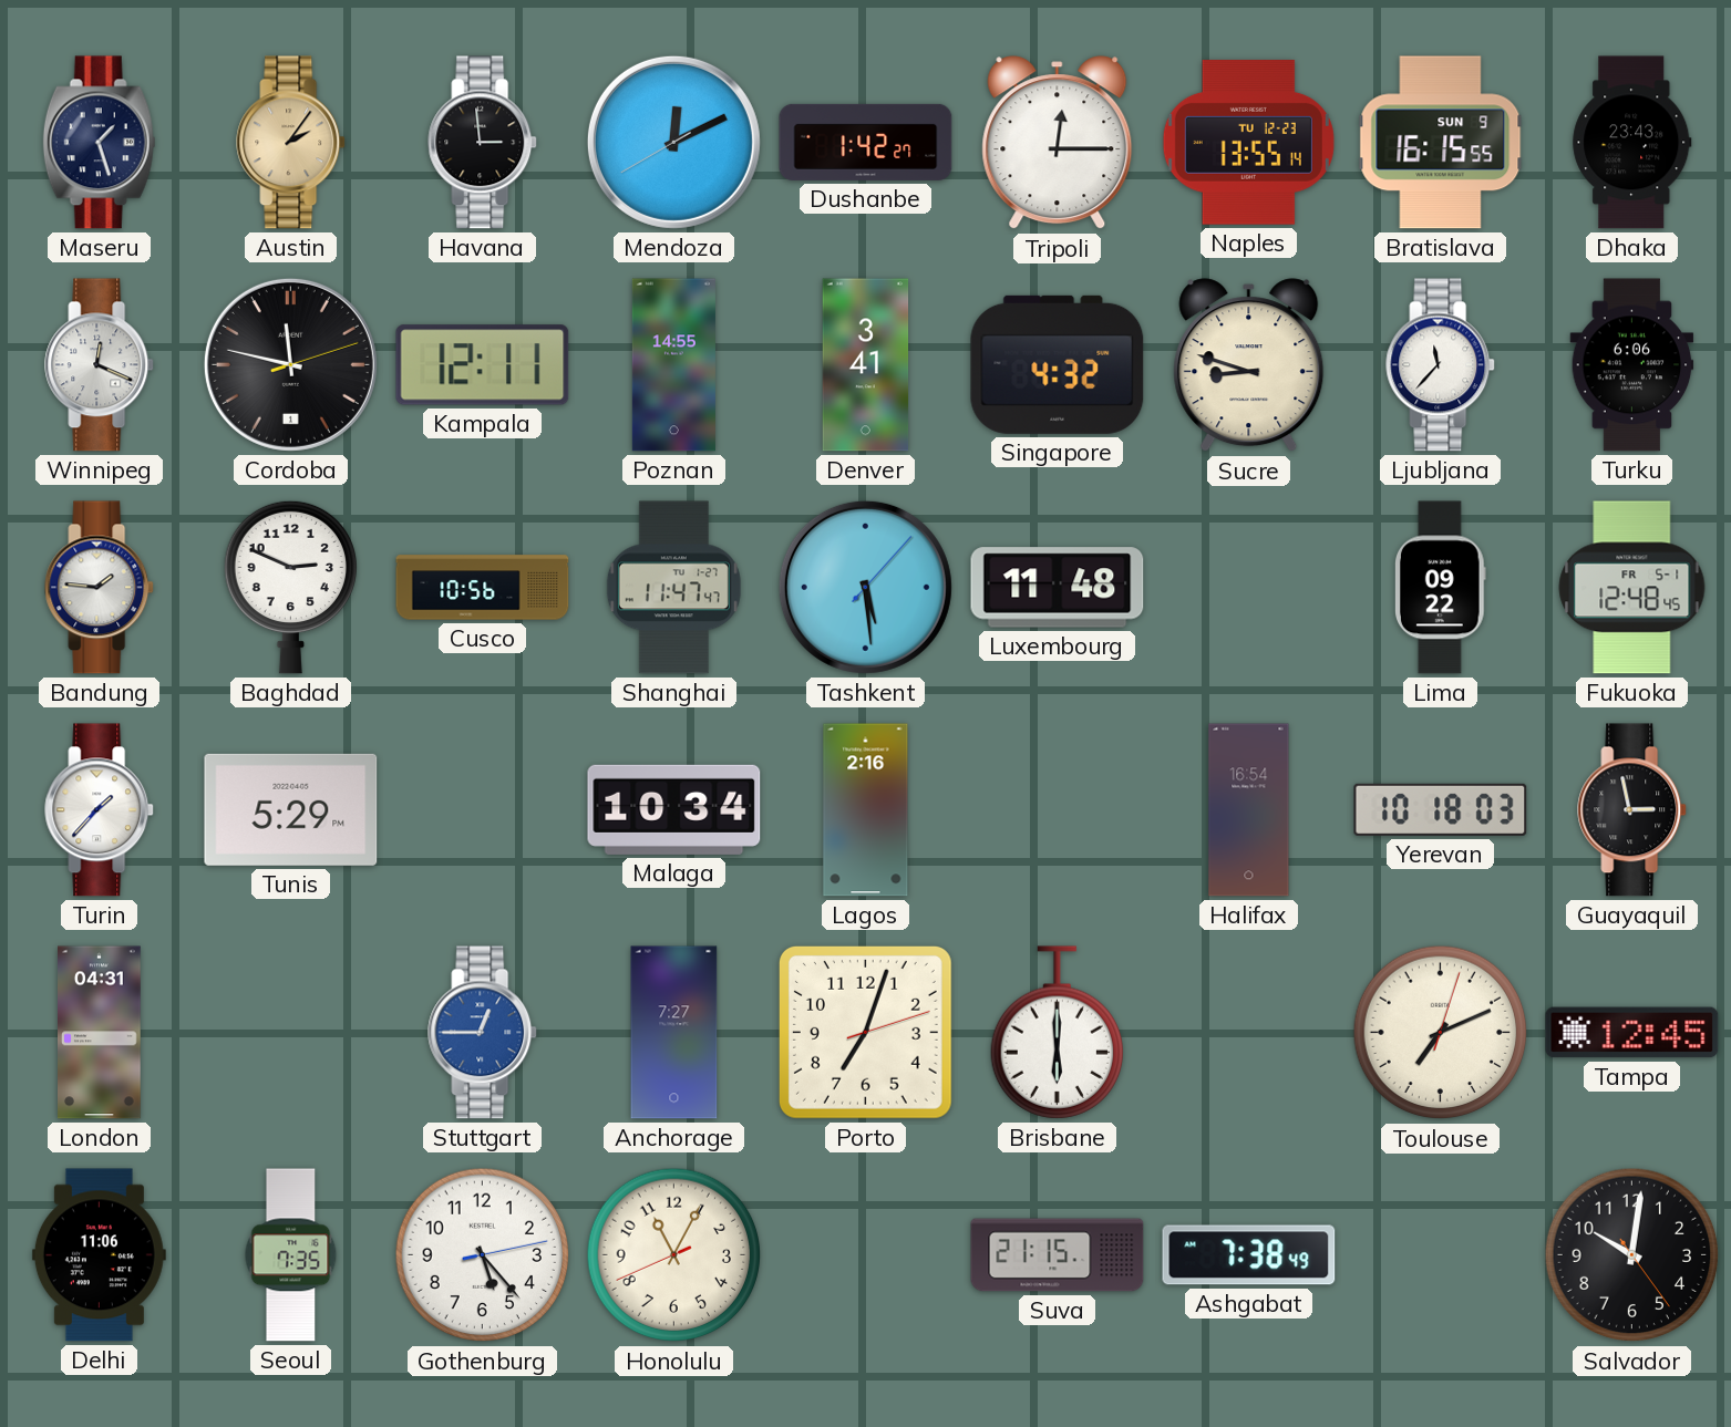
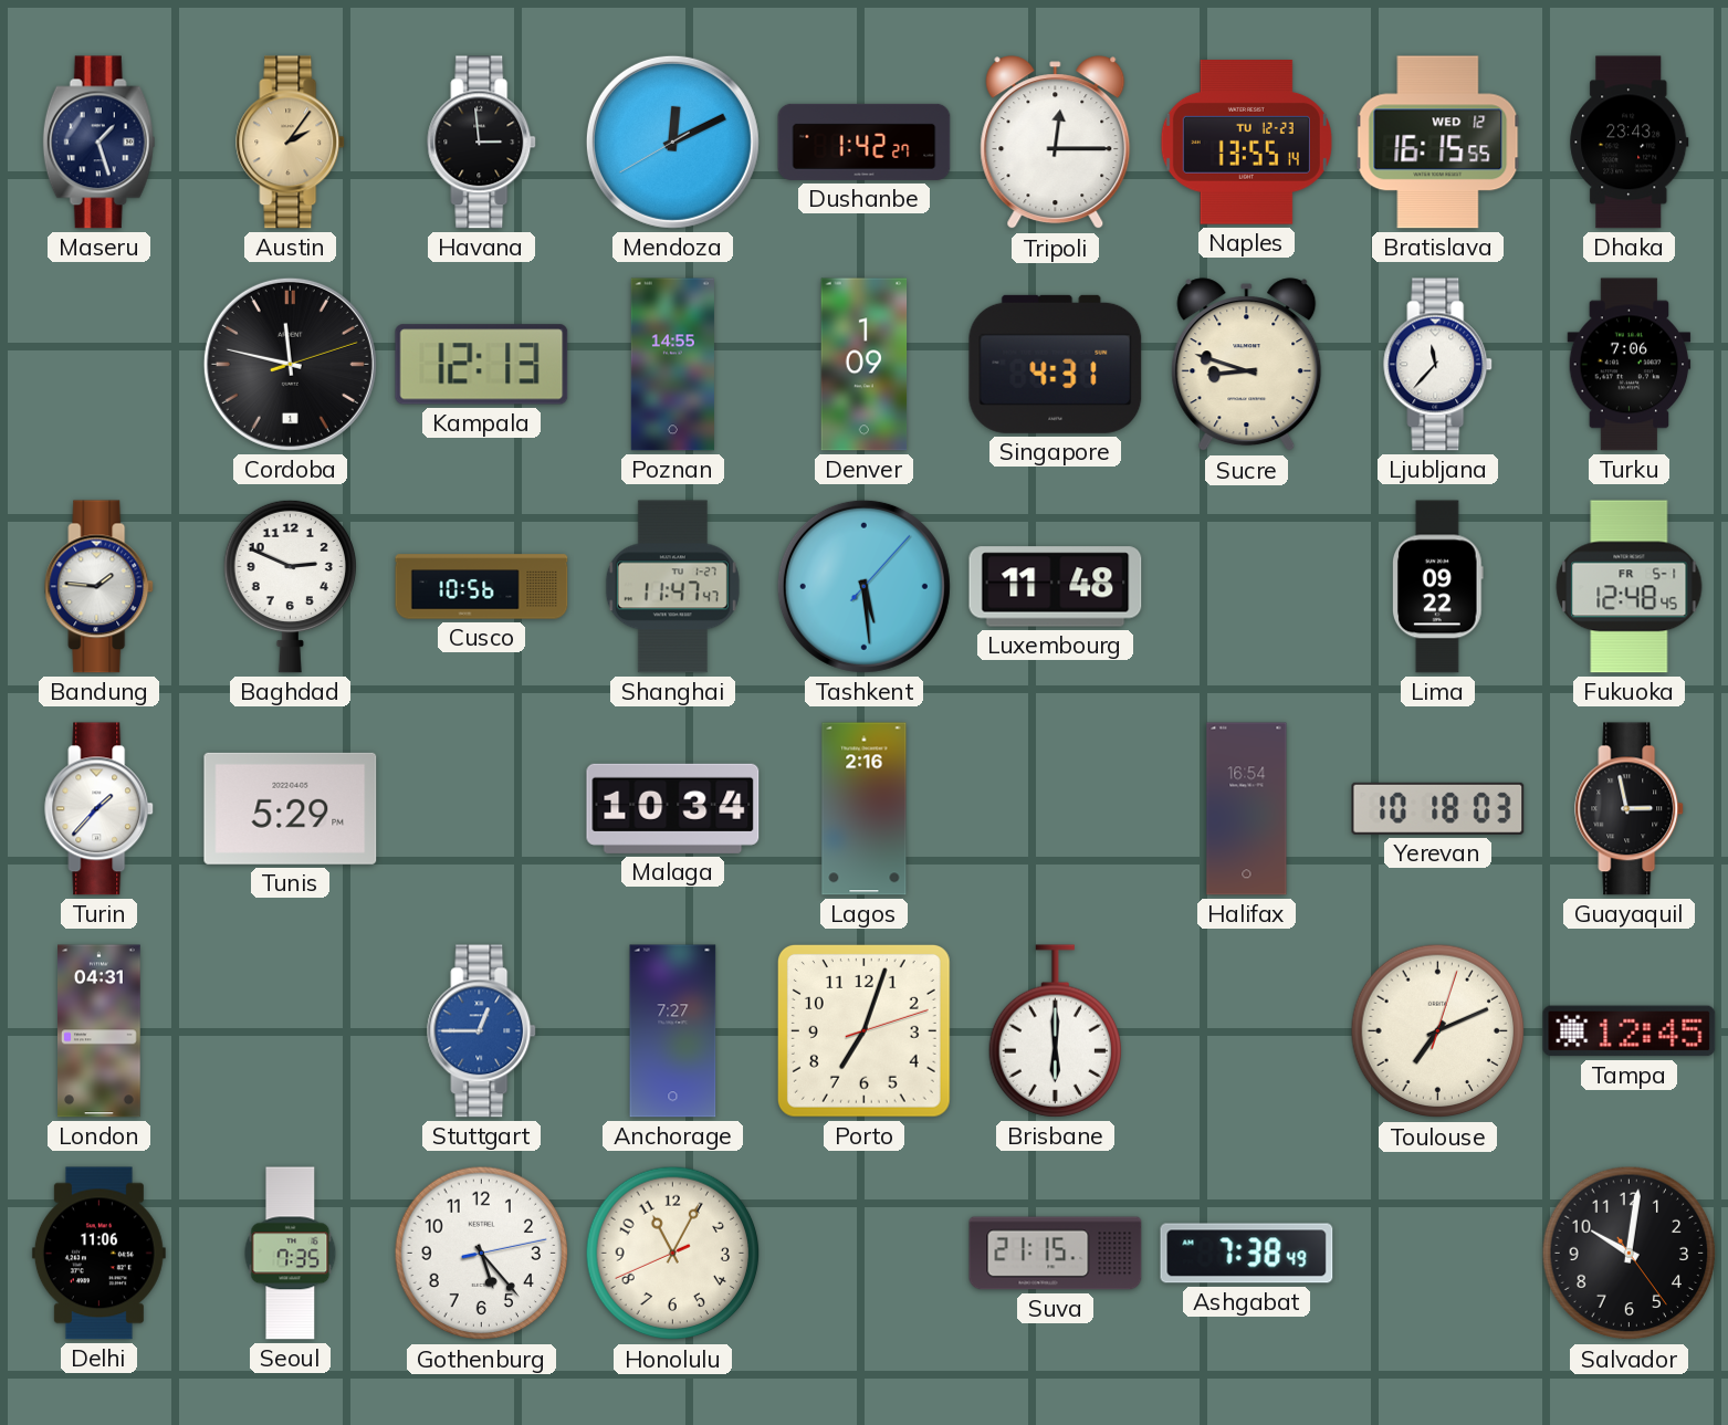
Bratislava date: SUN 9 -> WED 12
Winnipeg: 12:19 -> none
Kampala: 12:11 -> 12:13
Denver: 3:41 -> 1:09
Singapore: 4:32 -> 4:31
Turku: 6:06 -> 7:06
